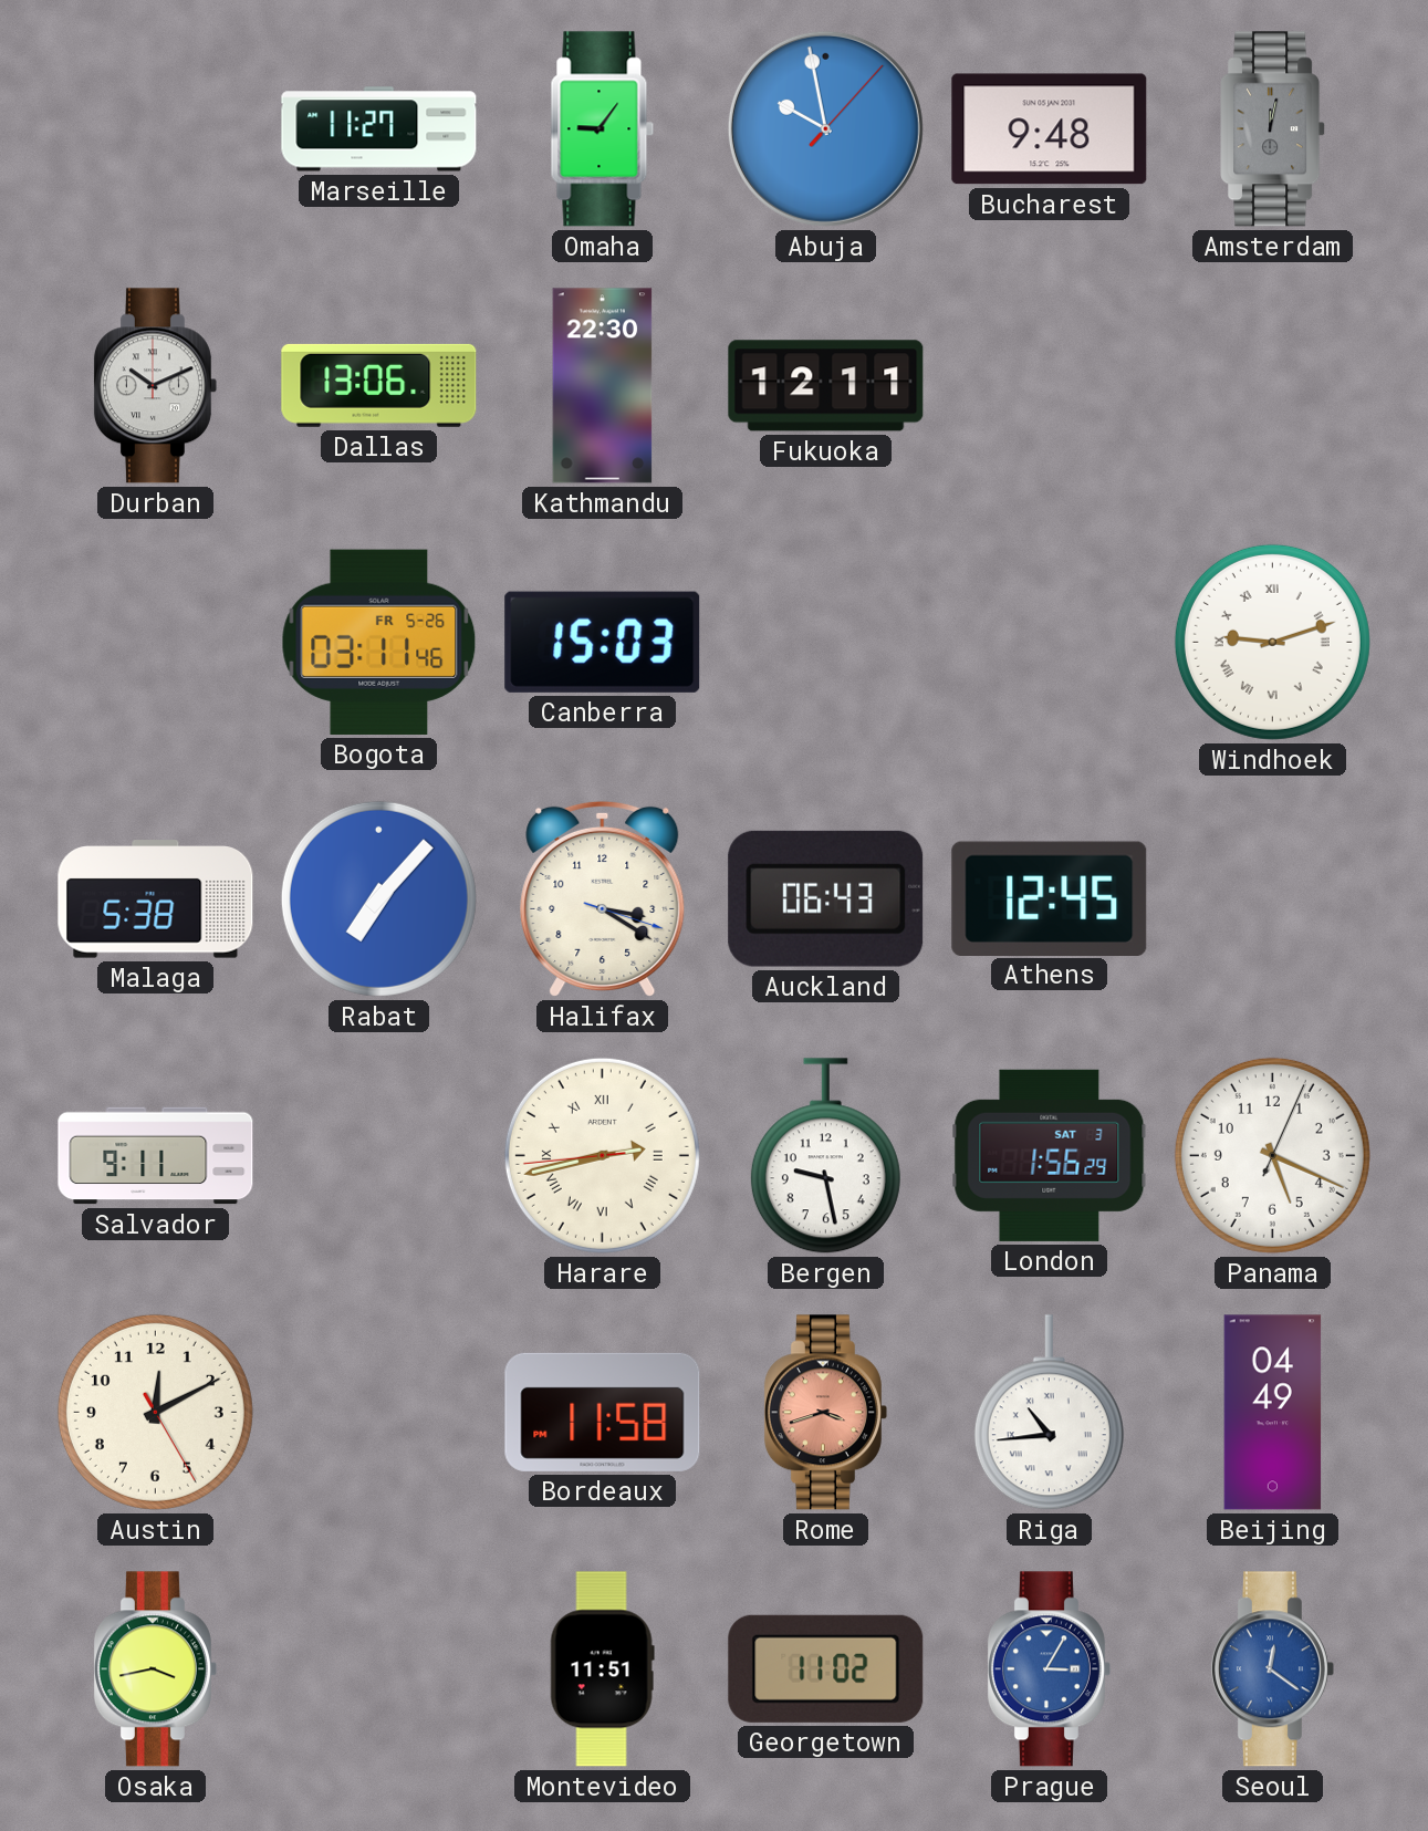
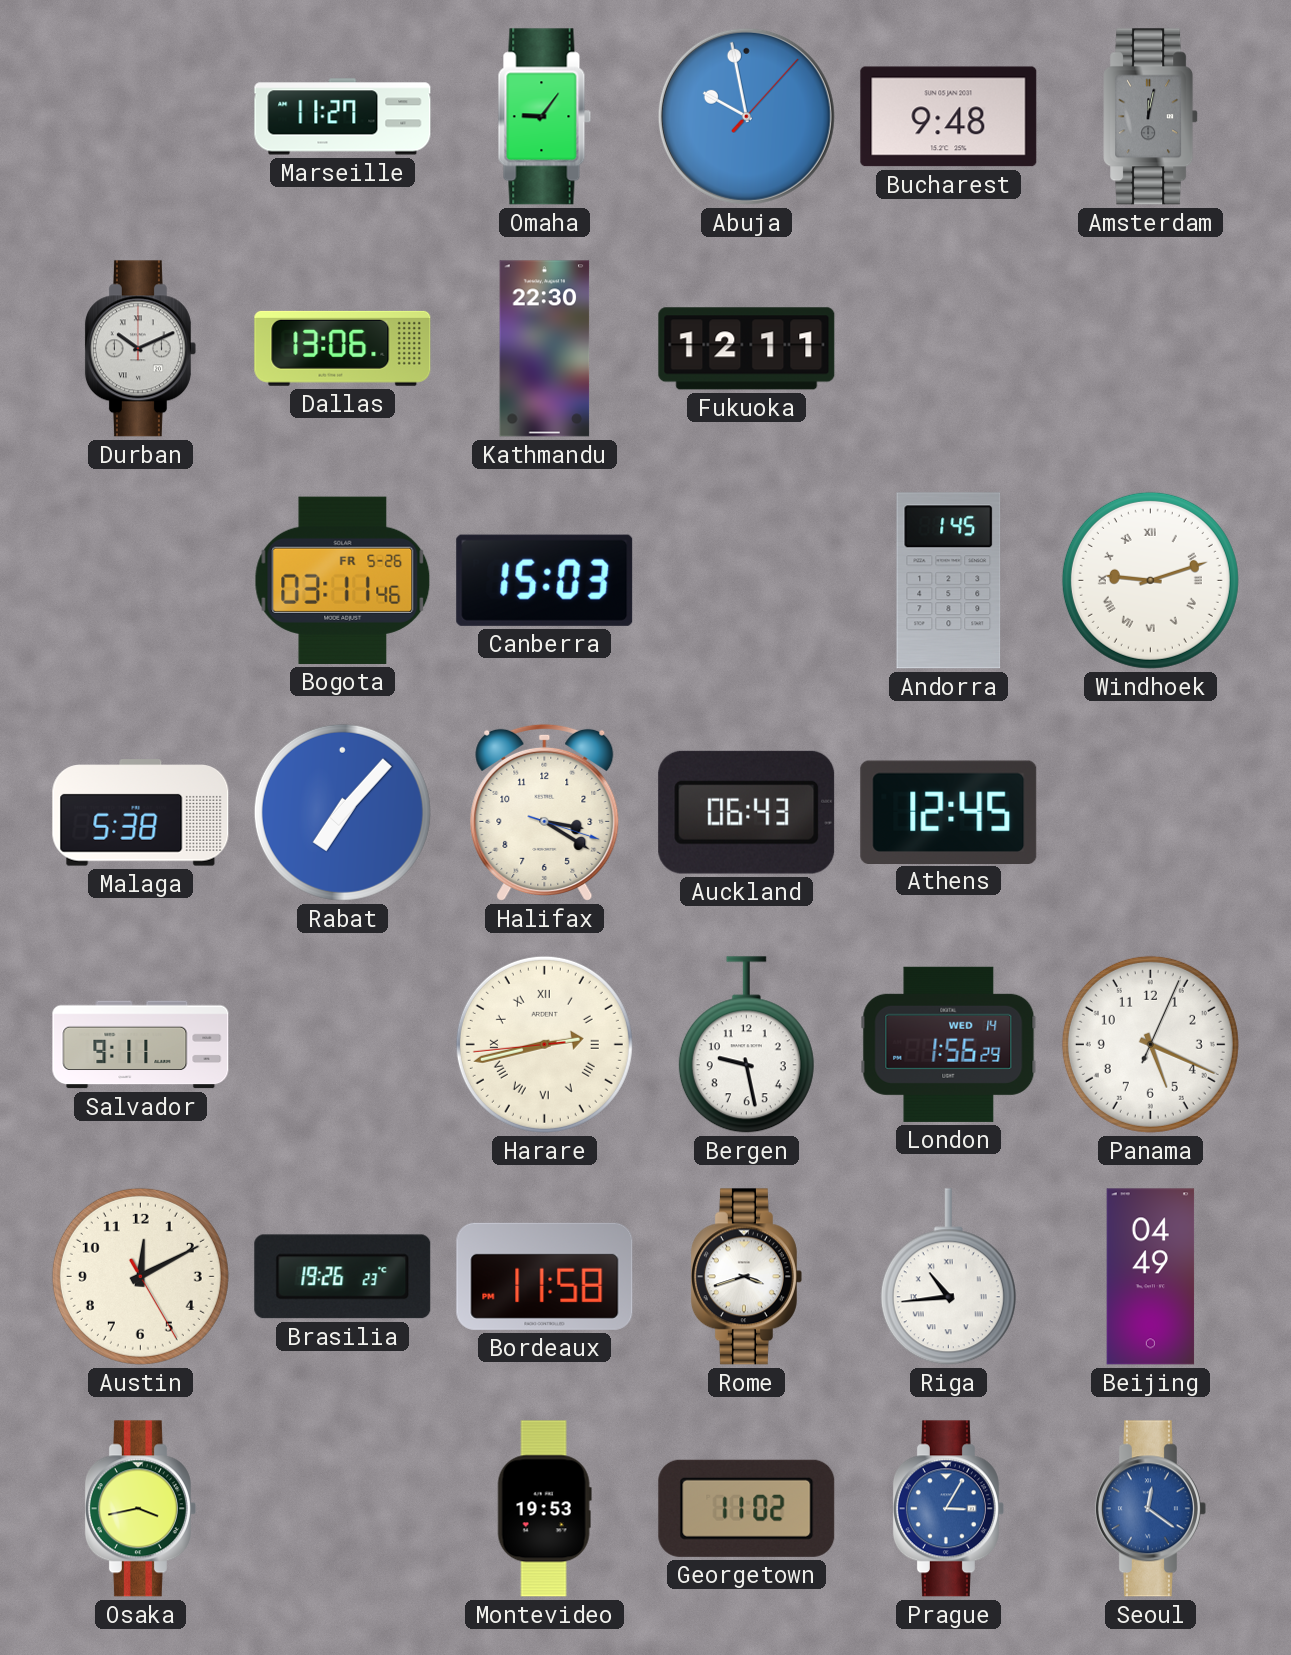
Andorra: none -> 1:45
London date: SAT 3 -> WED 14
Brasilia: none -> 19:26
Rome dial: salmon -> white
Montevideo: 11:51 -> 19:53
